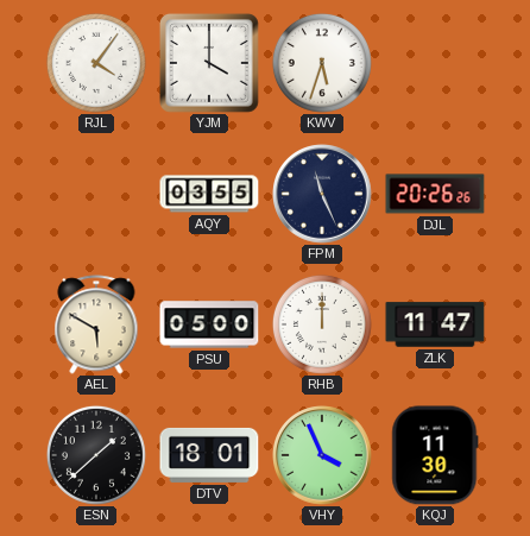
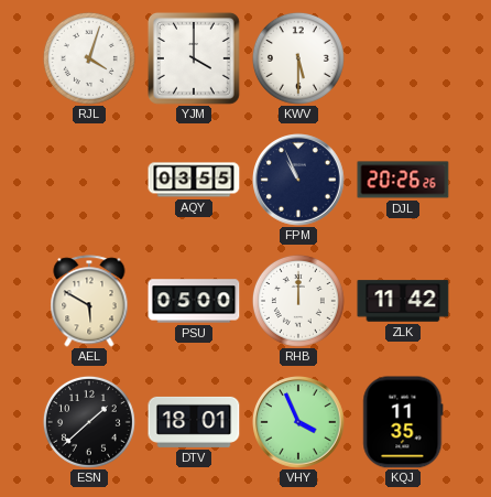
RJL: 4:06 -> 4:03
KWV: 5:33 -> 5:30
FPM: 11:26 -> 10:56
ZLK: 11:47 -> 11:42
KQJ: 11:30 -> 11:35
